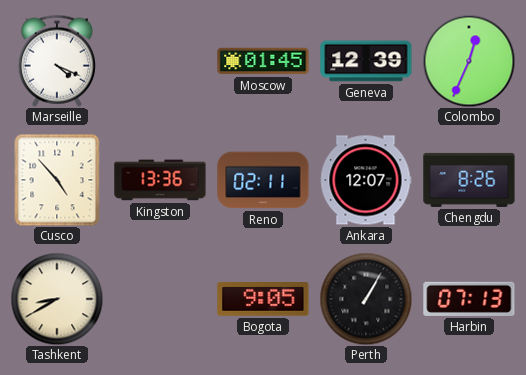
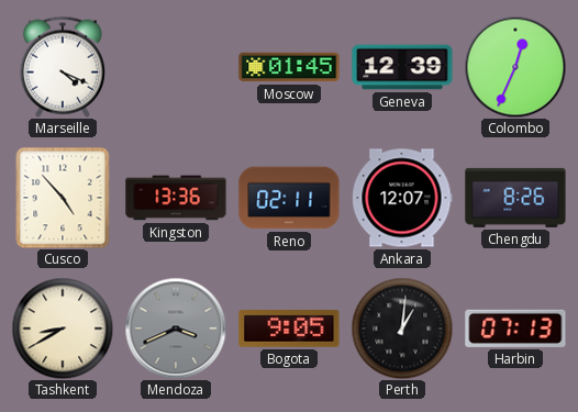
Mendoza: none -> 3:41
Perth: 1:05 -> 1:01
